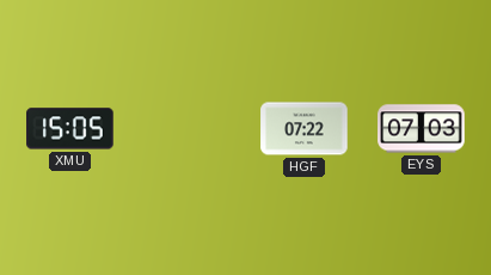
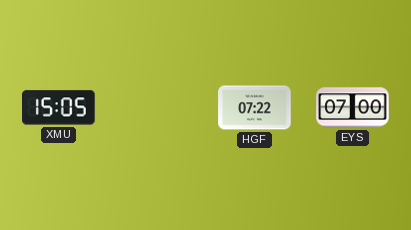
EYS: 07:03 -> 07:00
